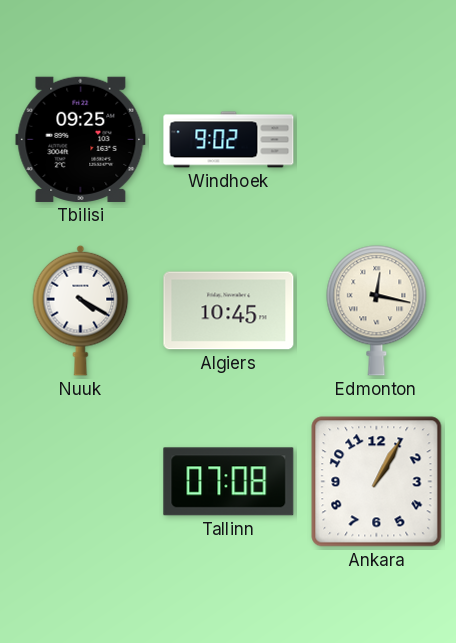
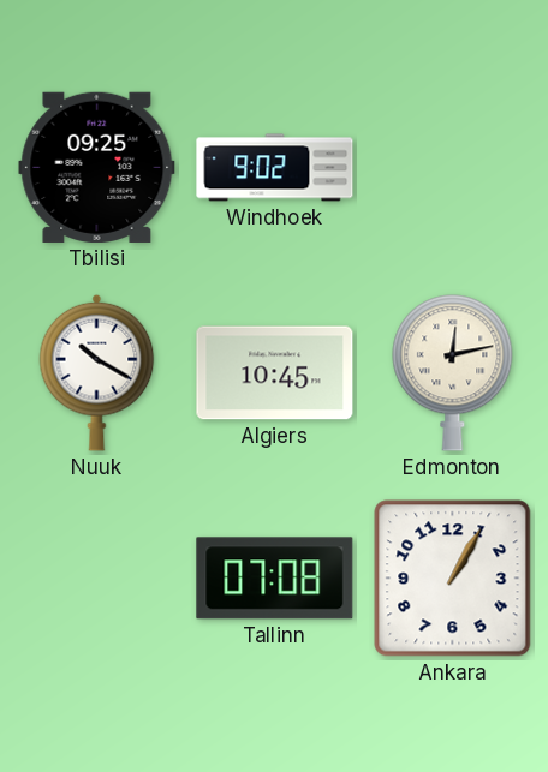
Nuuk: 4:20 -> 10:20
Edmonton: 12:17 -> 12:13
